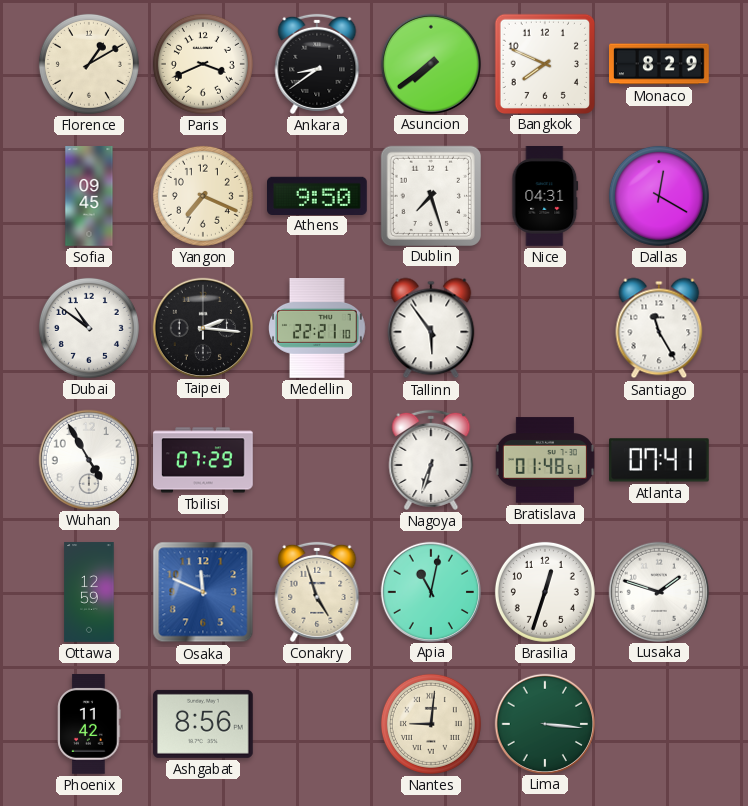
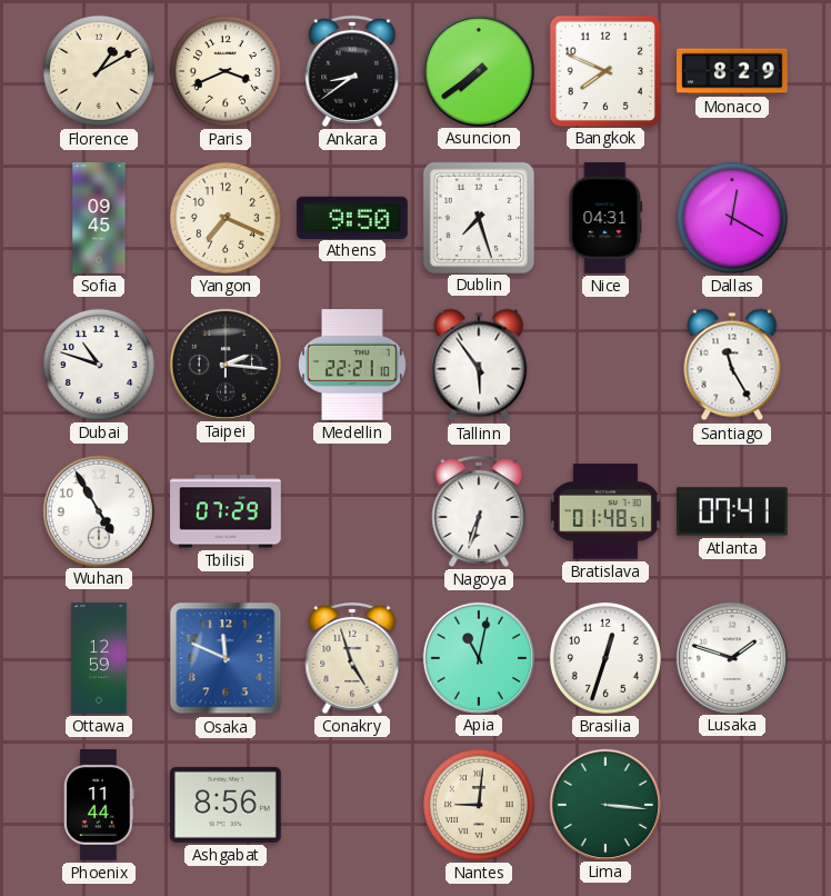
Dubai: 10:51 -> 10:48
Phoenix: 11:42 -> 11:44
